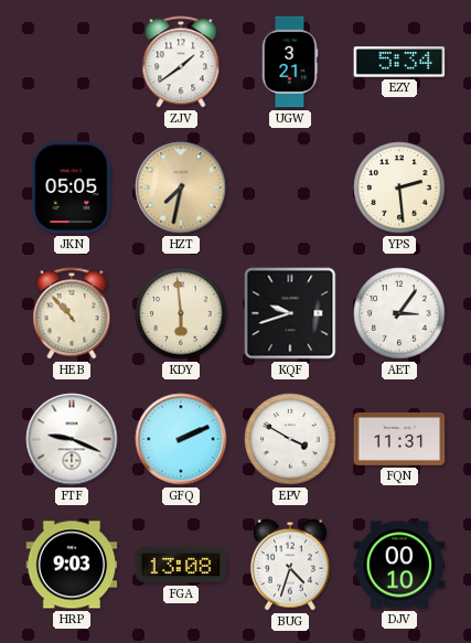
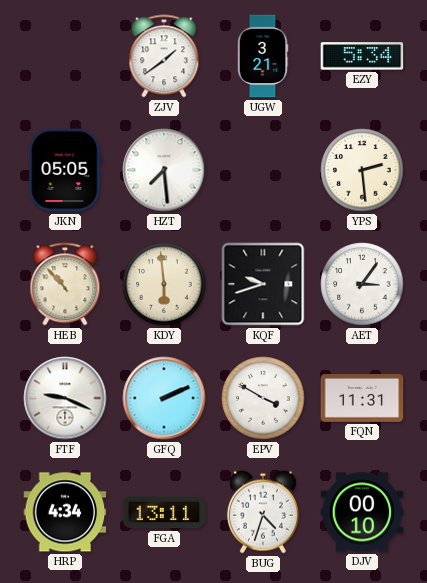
HZT: 7:32 -> 7:29
HZT dial: champagne -> white
HRP: 9:03 -> 4:34
FGA: 13:08 -> 13:11
